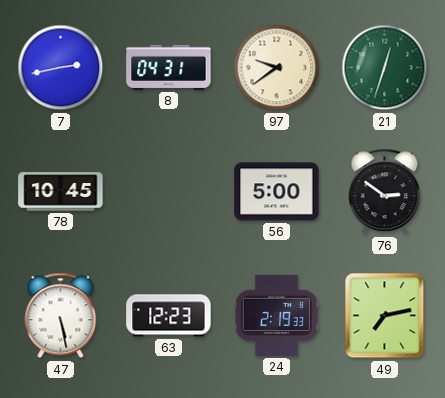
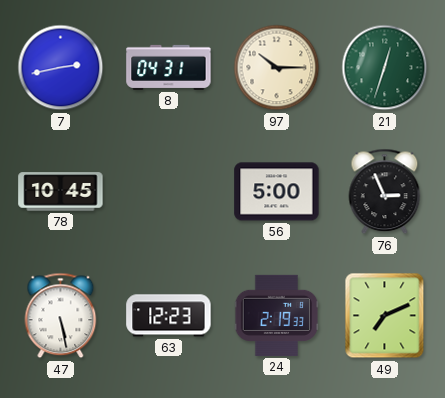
97: 9:39 -> 10:15
76: 2:51 -> 2:56
49: 7:13 -> 7:11
